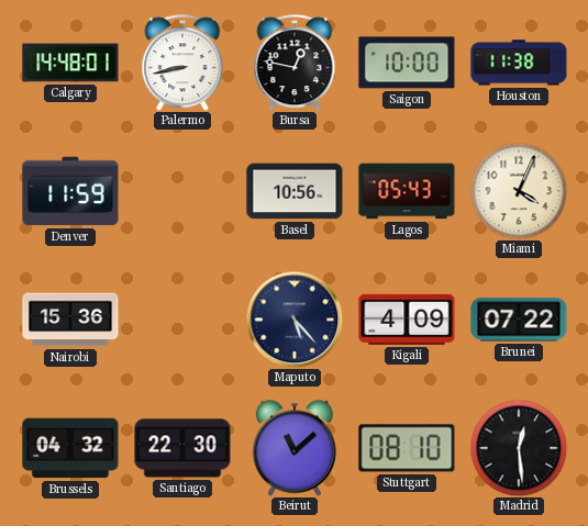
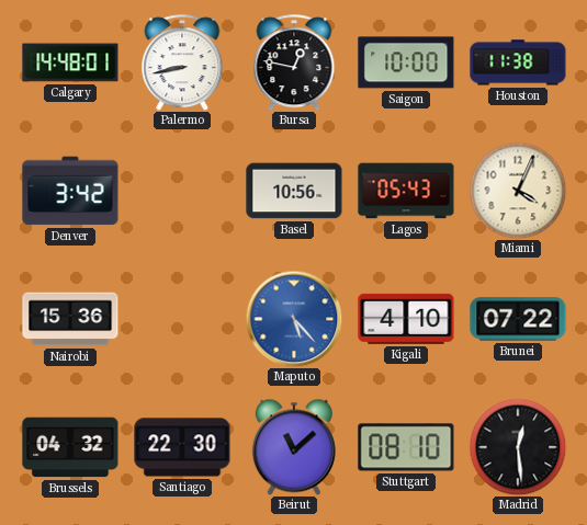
Denver: 11:59 -> 3:42
Maputo dial: navy -> blue
Kigali: 4:09 -> 4:10
